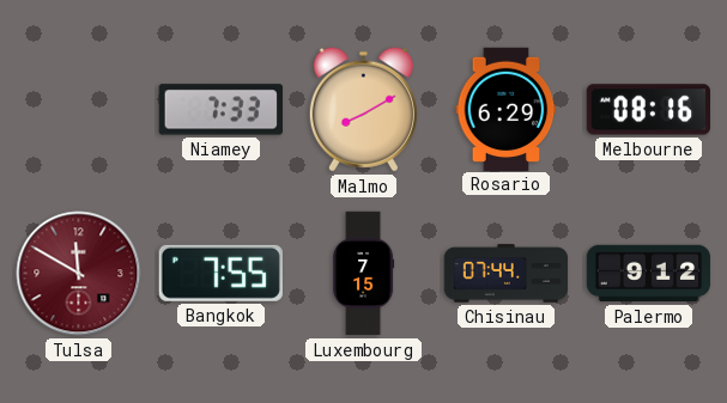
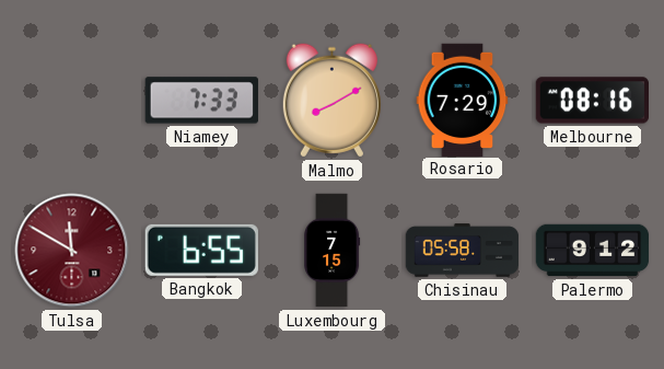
Rosario: 6:29 -> 7:29
Bangkok: 7:55 -> 6:55
Chisinau: 07:44 -> 05:58
